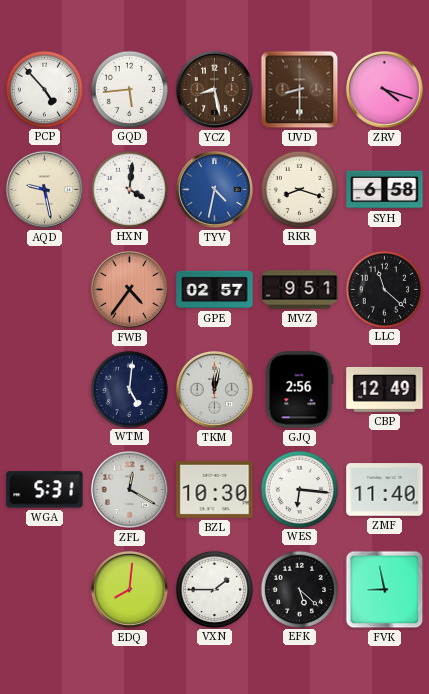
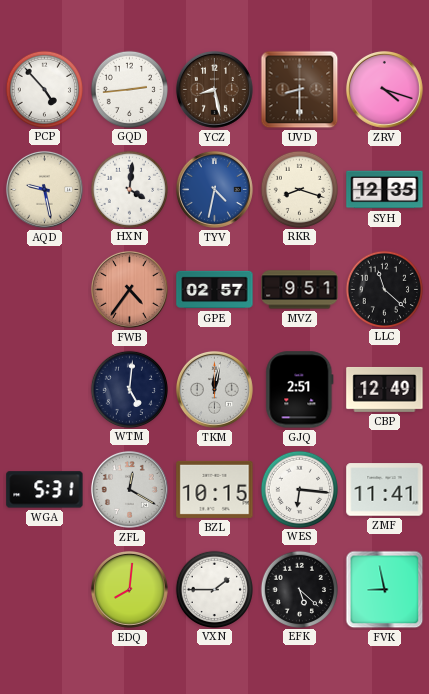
GQD: 5:44 -> 2:44
SYH: 6:58 -> 12:35
GJQ: 2:56 -> 2:51
BZL: 10:30 -> 10:15
ZMF: 11:40 -> 11:41
